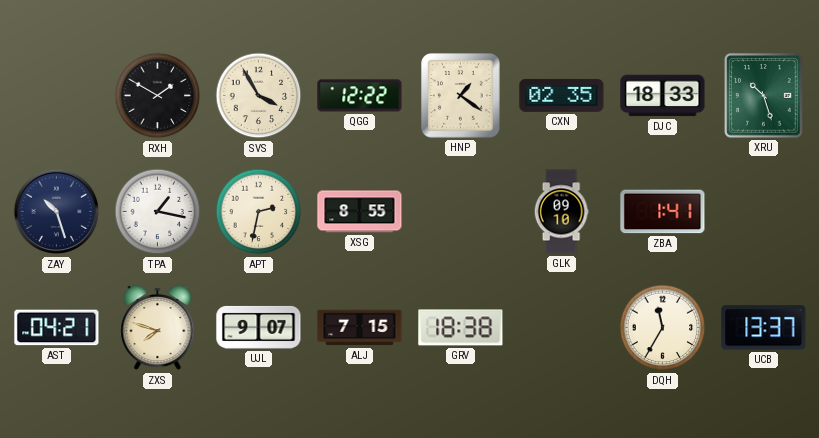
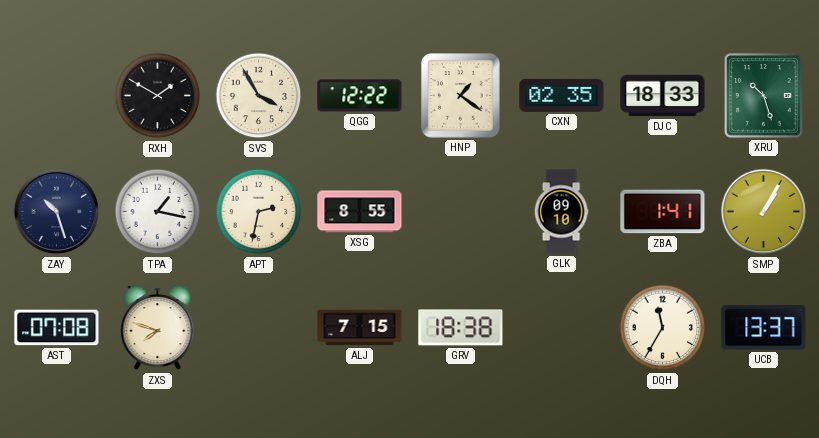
SMP: none -> 1:05
AST: 04:21 -> 07:08
UJL: 9:07 -> none
